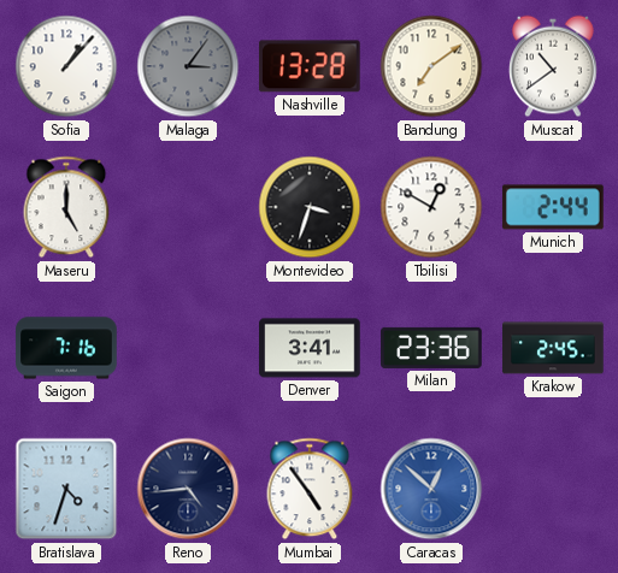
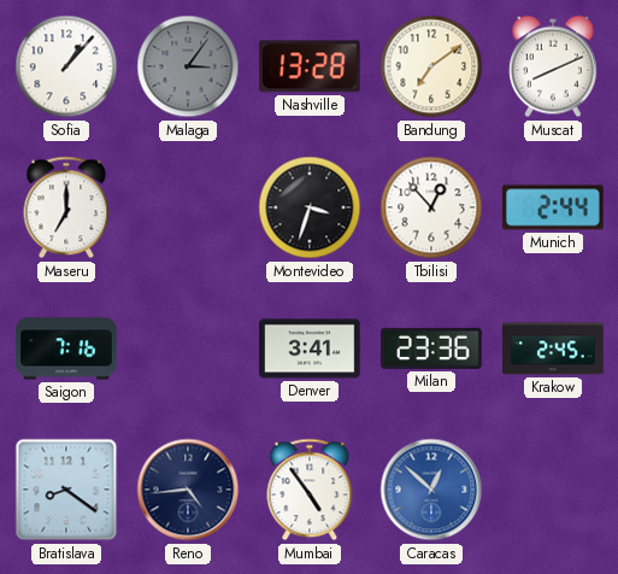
Muscat: 10:39 -> 8:11
Maseru: 5:00 -> 7:00
Tbilisi: 12:50 -> 12:53
Bratislava: 4:33 -> 8:21
